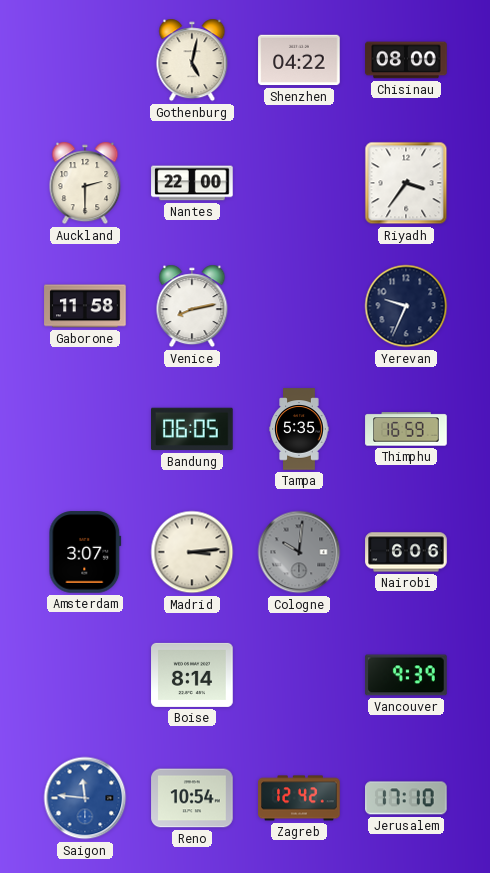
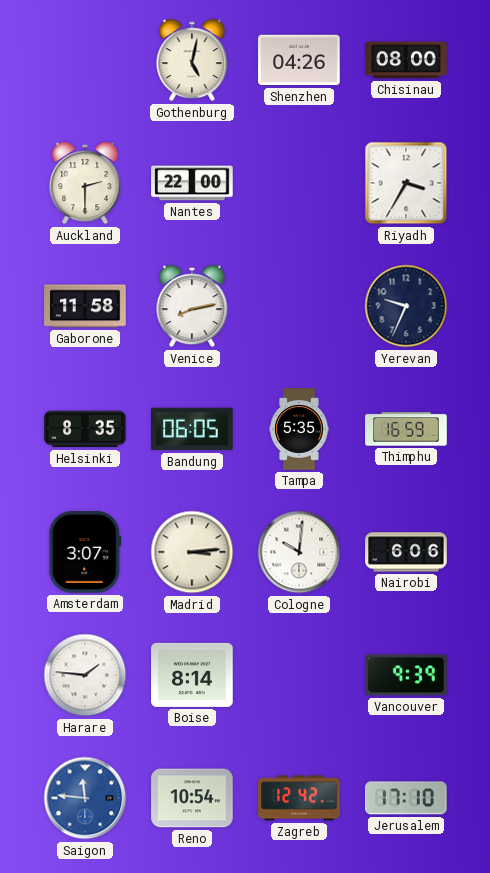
Shenzhen: 04:22 -> 04:26
Riyadh: 3:36 -> 3:35
Helsinki: none -> 8:35
Cologne dial: grey -> white
Harare: none -> 1:46
